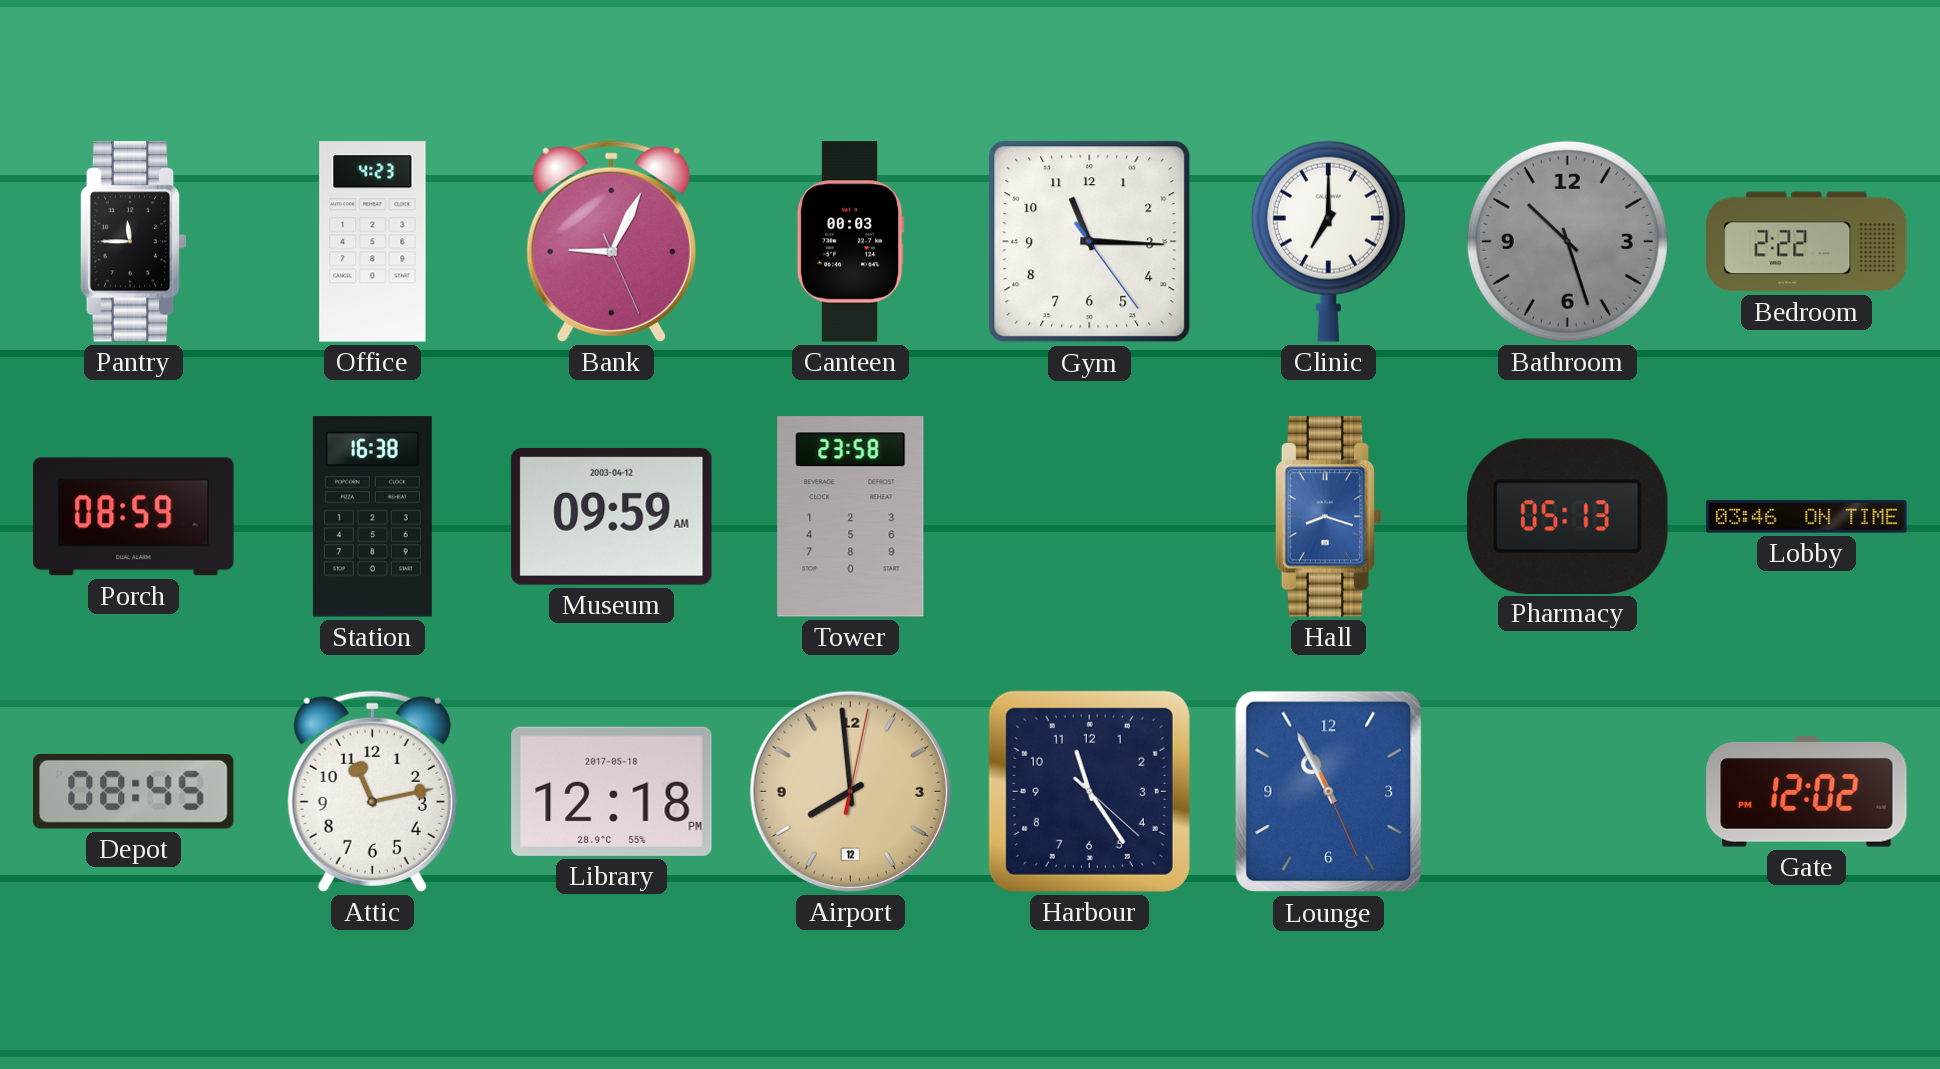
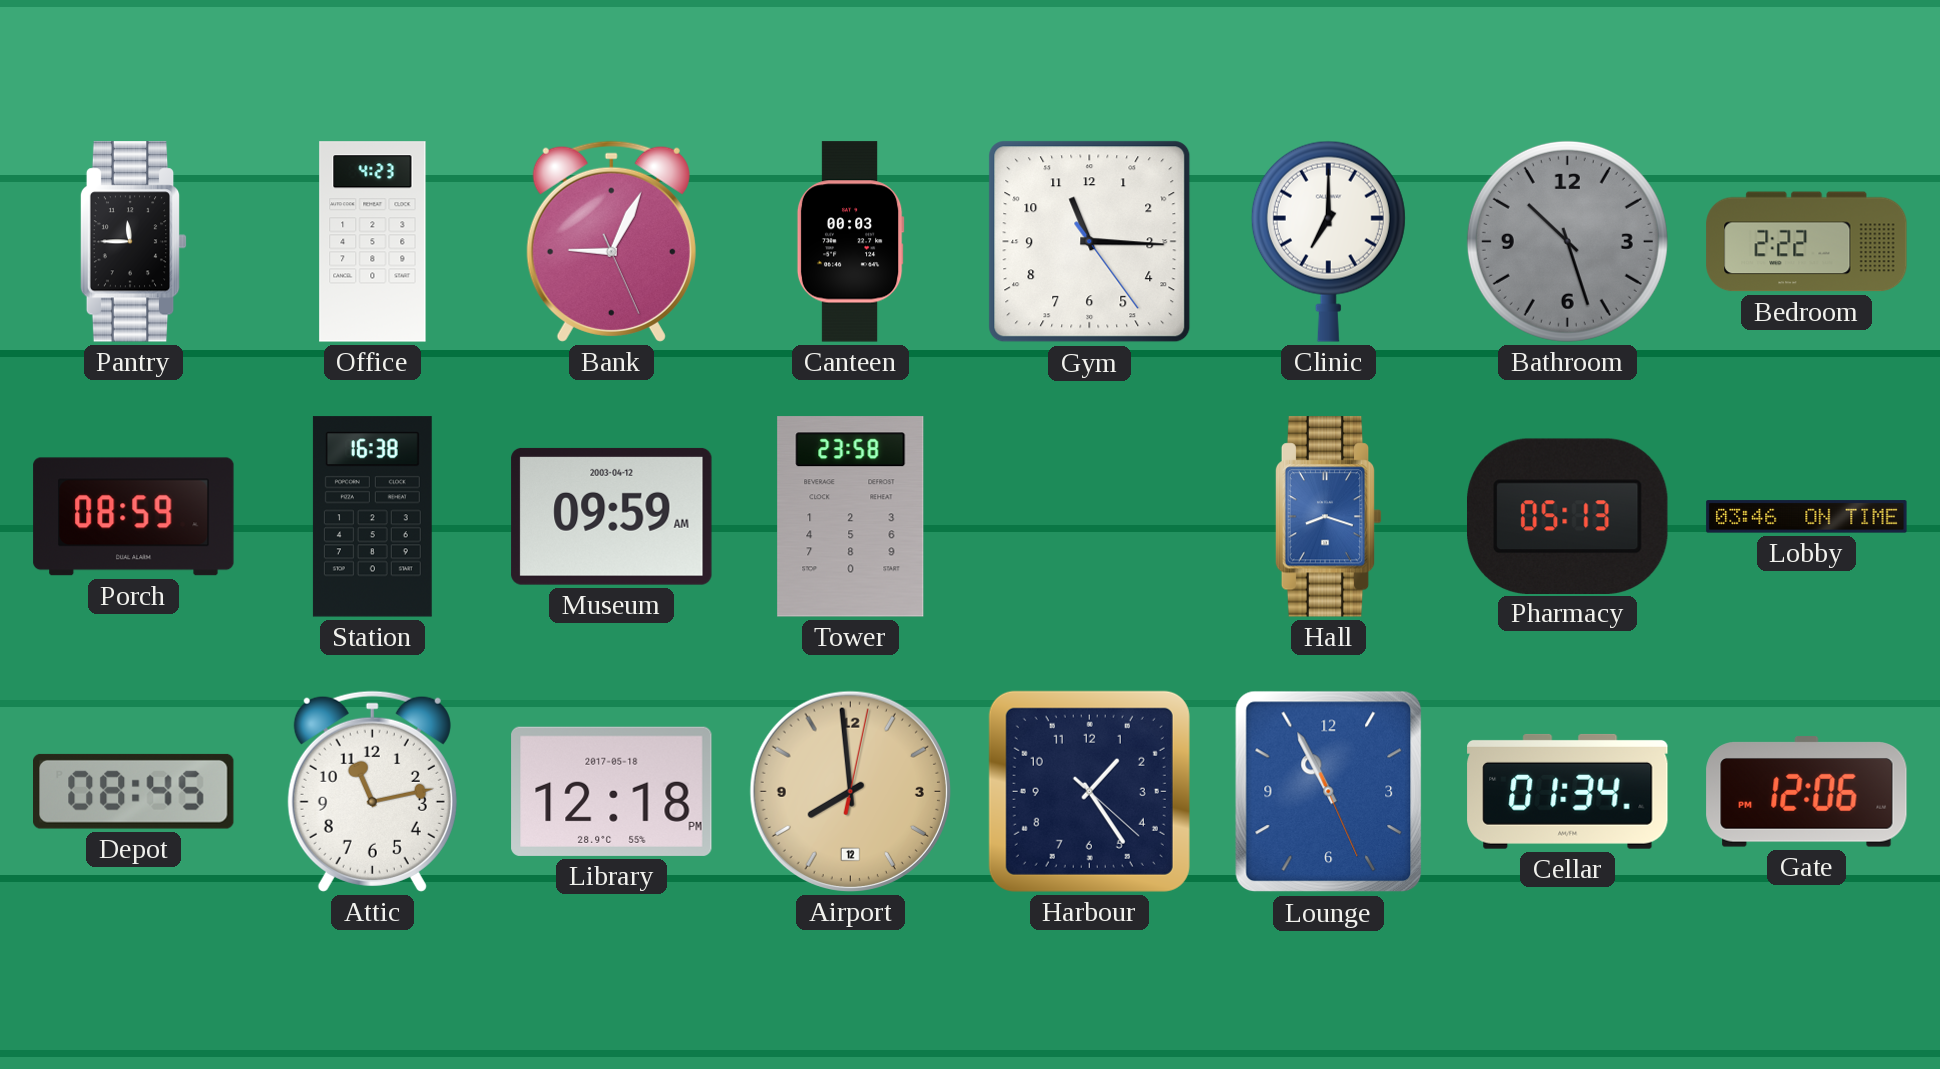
Harbour: 11:24 -> 1:24
Cellar: none -> 01:34
Gate: 12:02 -> 12:06
